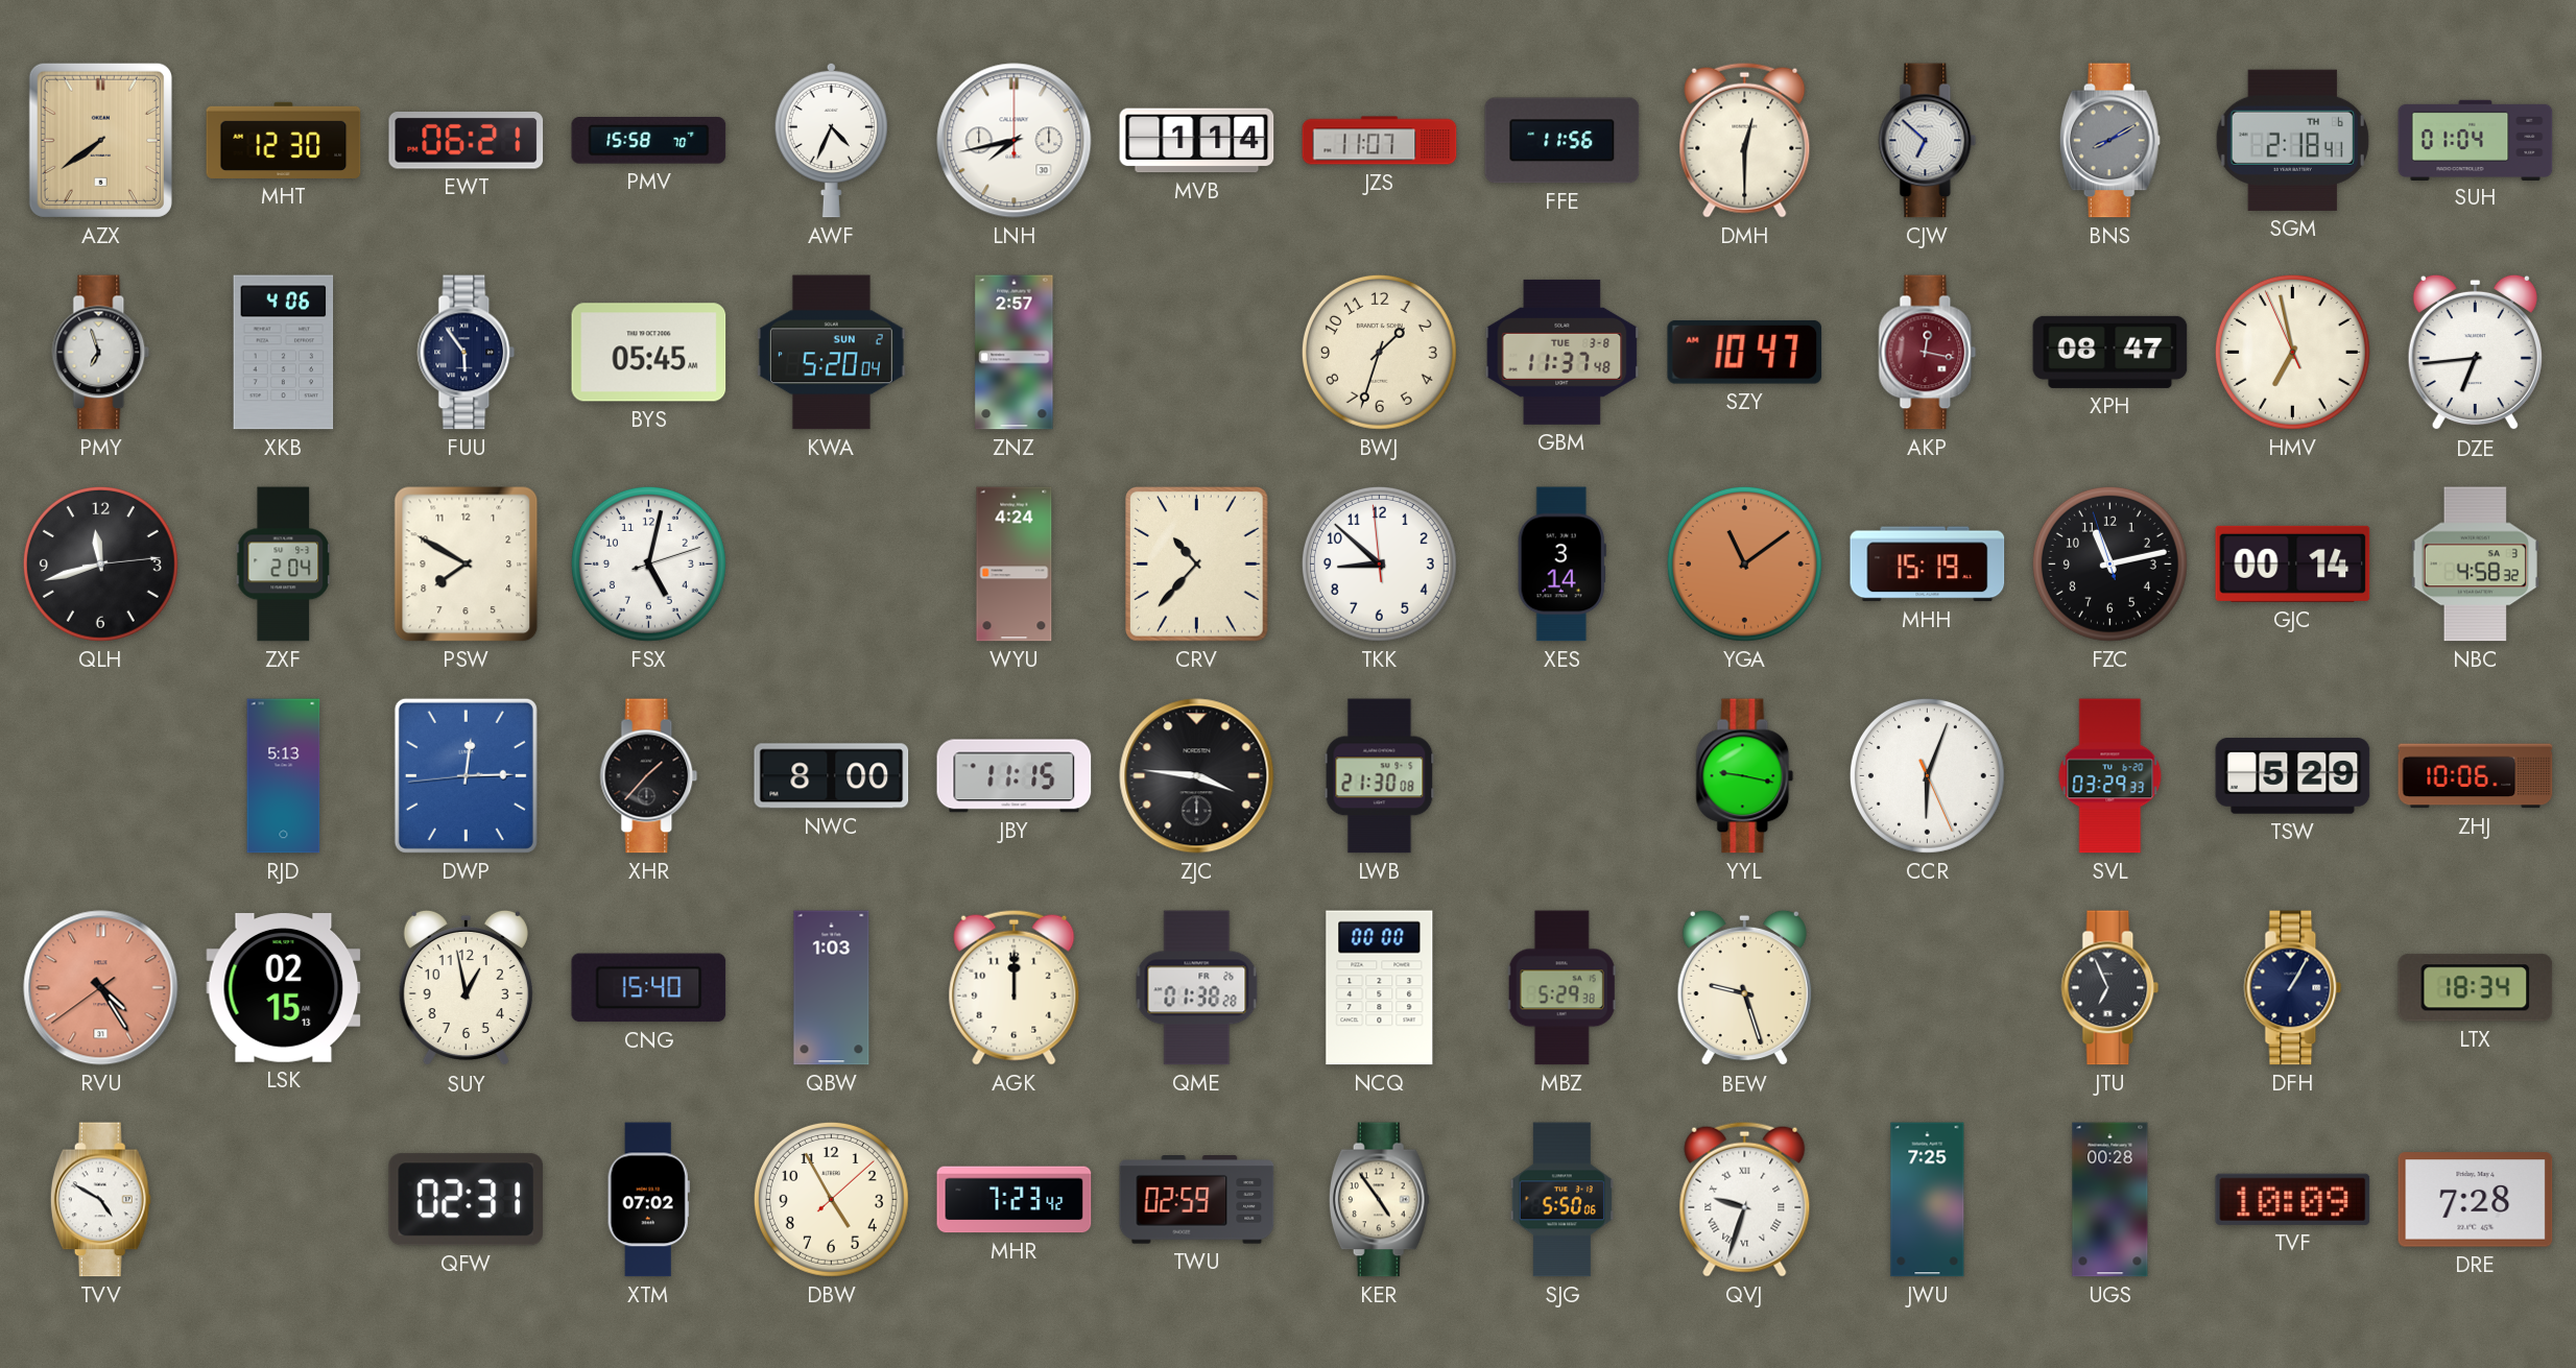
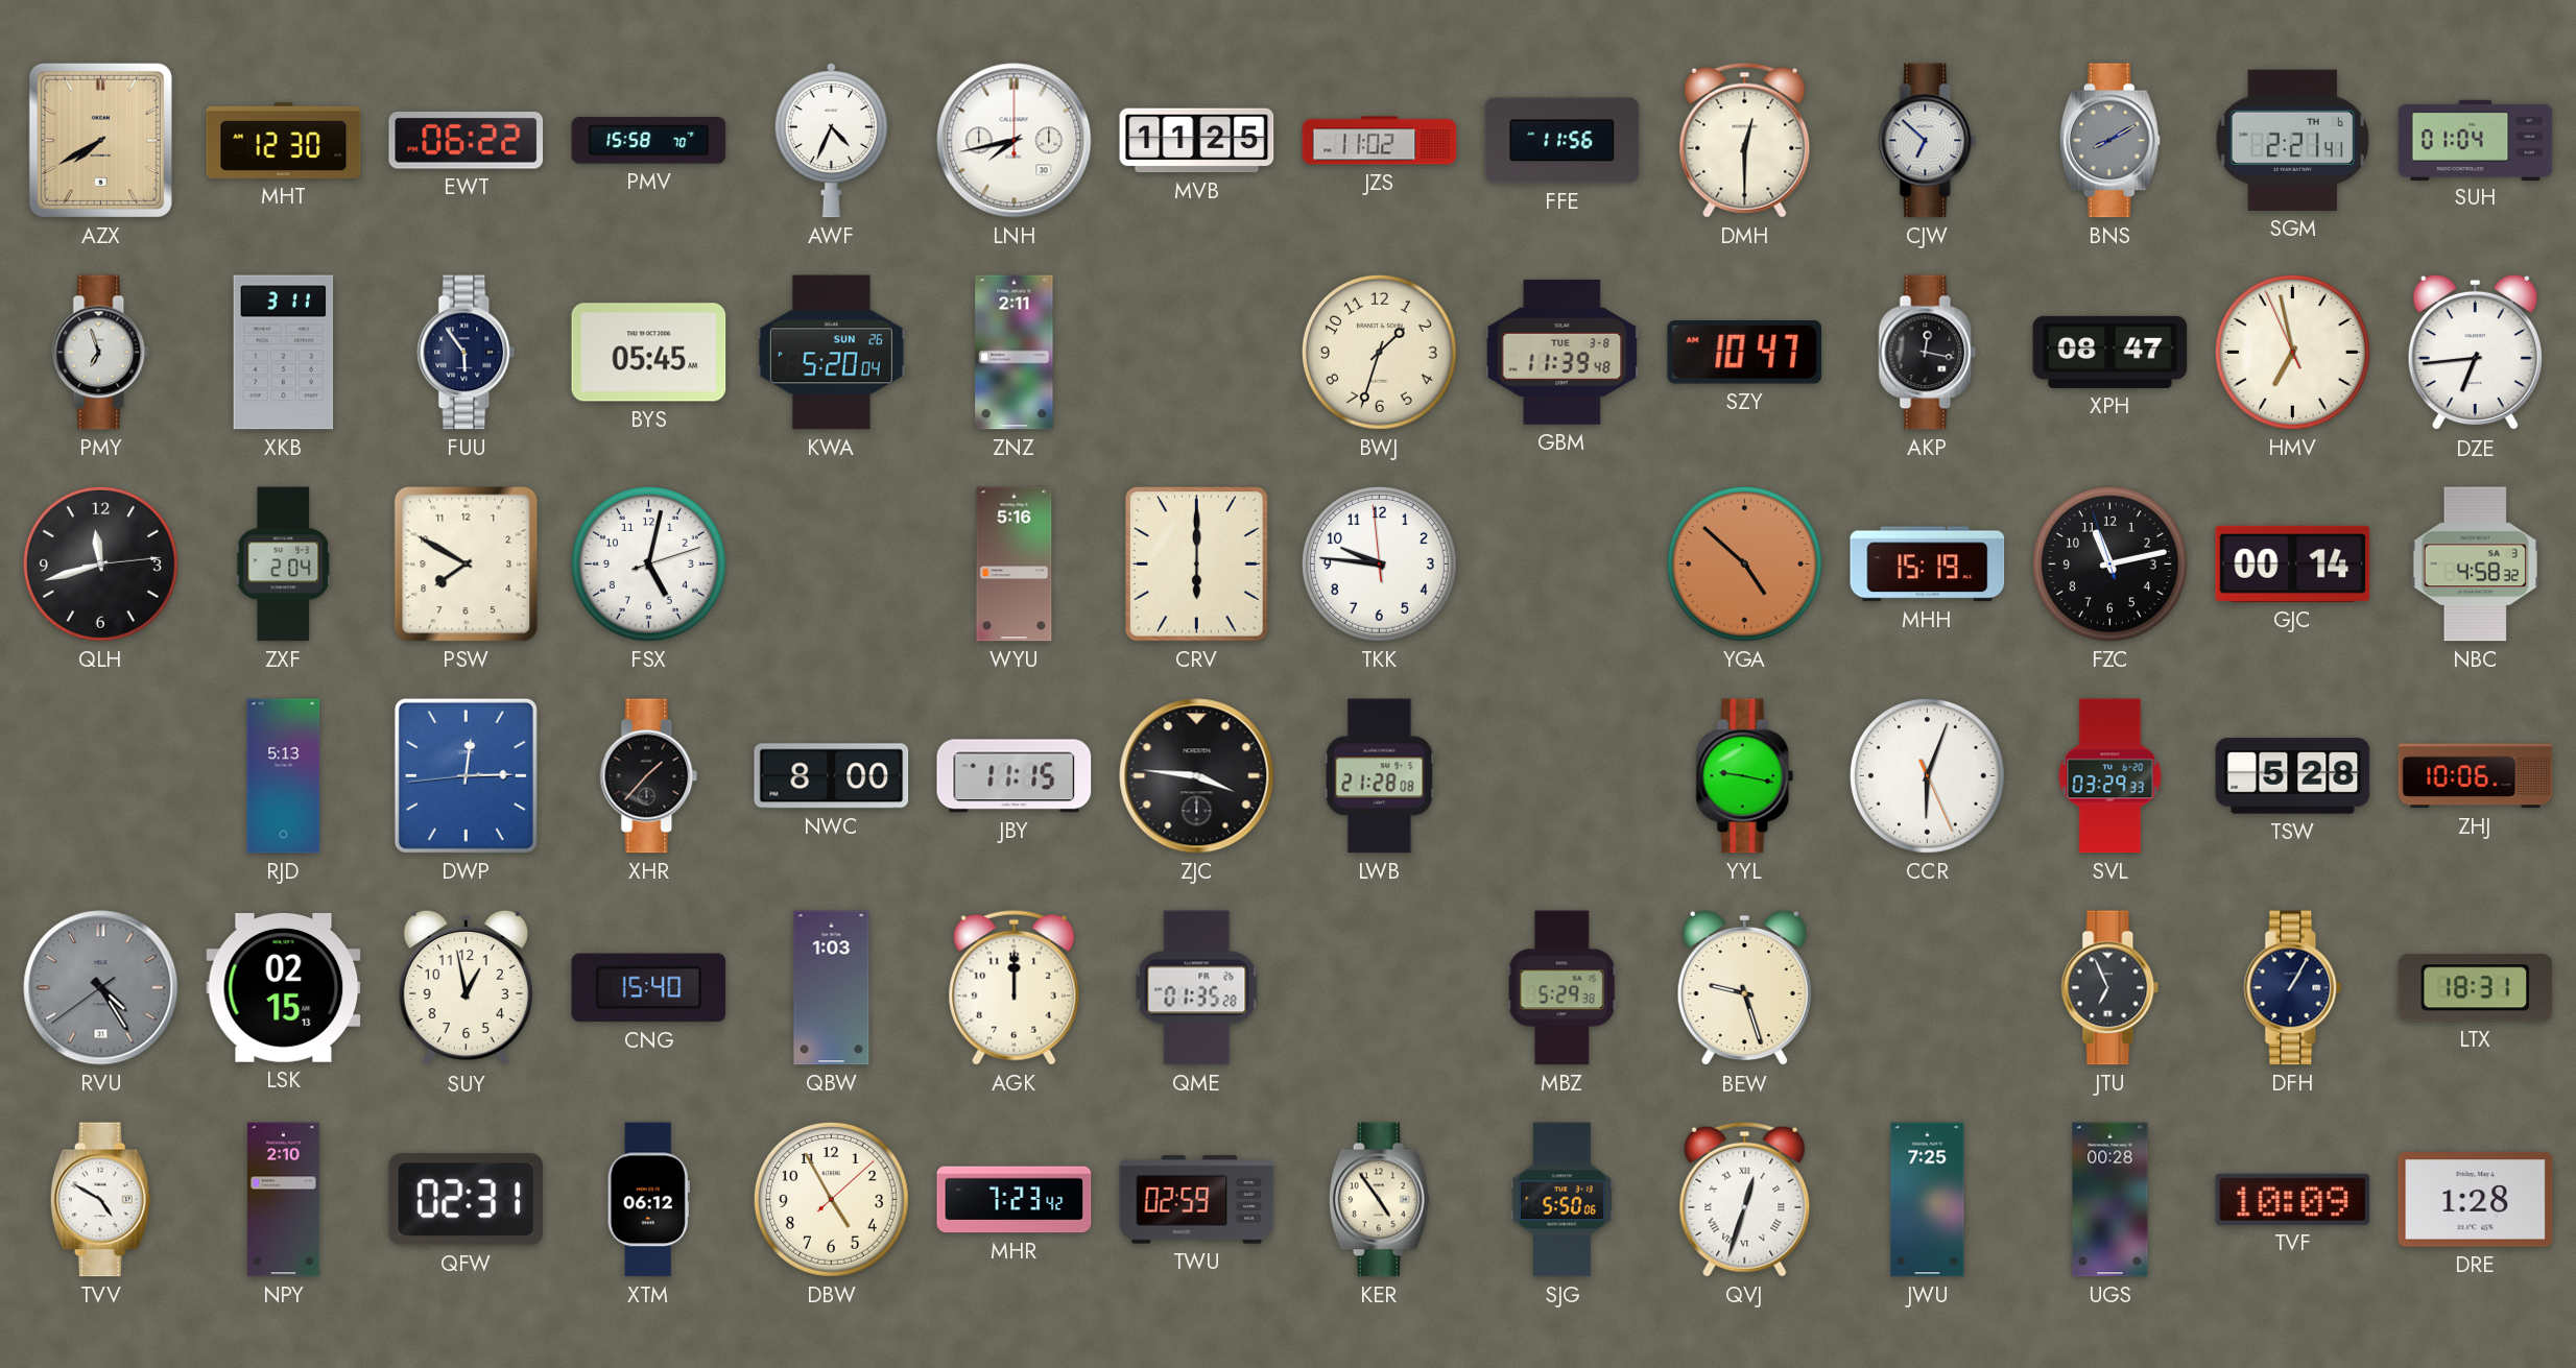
AZX: 7:39 -> 7:40
EWT: 06:21 -> 06:22
MVB: 1:14 -> 11:25
JZS: 11:07 -> 11:02
SGM: 2:18 -> 2:21
XKB: 4:06 -> 3:11
KWA date: SUN 2 -> SUN 26
ZNZ: 2:57 -> 2:11
GBM: 11:37 -> 11:39
AKP dial: burgundy -> black
WYU: 4:24 -> 5:16
CRV: 10:37 -> 6:00
TKK: 8:51 -> 9:45
XES: 3:14 -> none
YGA: 11:09 -> 4:52
LWB: 21:30 -> 21:28
TSW: 5:29 -> 5:28
RVU dial: salmon -> grey
QME: 01:38 -> 01:35
NCQ: 00:00 -> none
LTX: 18:34 -> 18:31
NPY: none -> 2:10
XTM: 07:02 -> 06:12
QVJ: 9:33 -> 12:33
DRE: 7:28 -> 1:28
